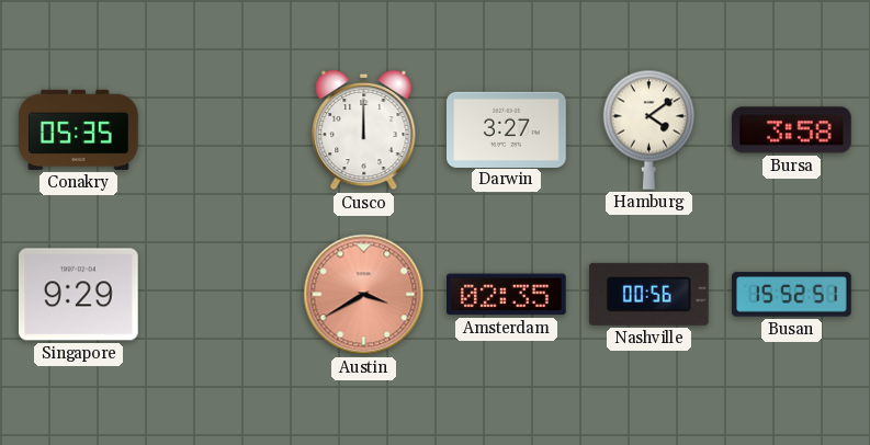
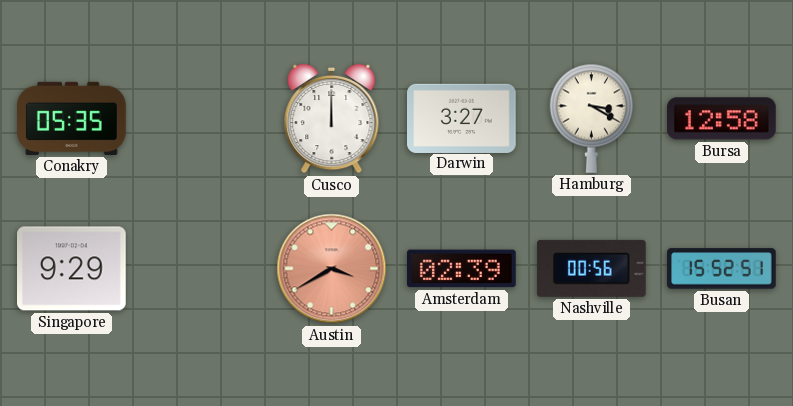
Hamburg: 4:09 -> 3:20
Bursa: 3:58 -> 12:58
Amsterdam: 02:35 -> 02:39
